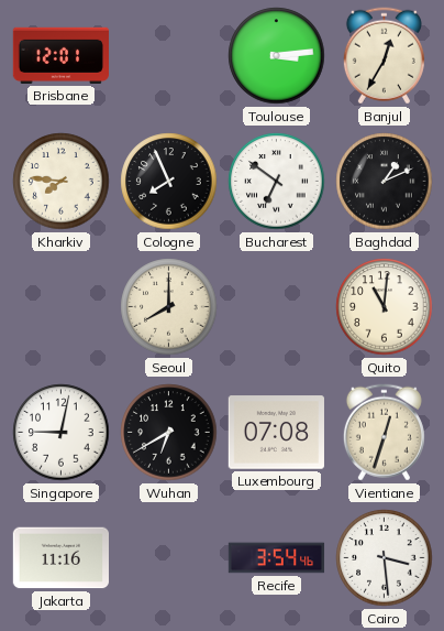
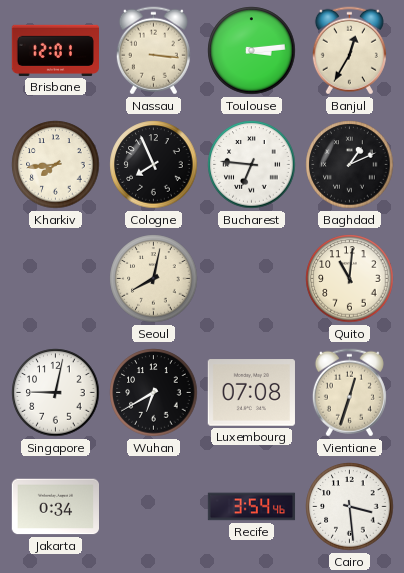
Nassau: none -> 3:16
Kharkiv: 7:46 -> 7:44
Bucharest: 6:51 -> 6:46
Seoul: 8:00 -> 8:02
Jakarta: 11:16 -> 0:34
